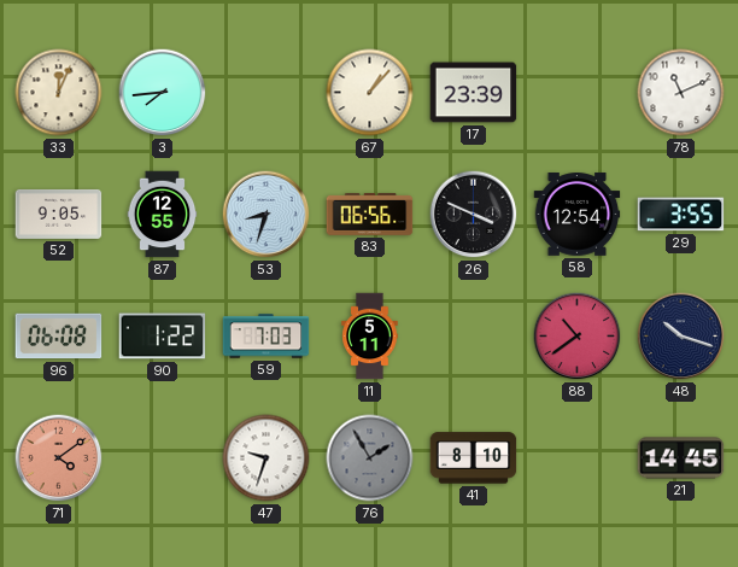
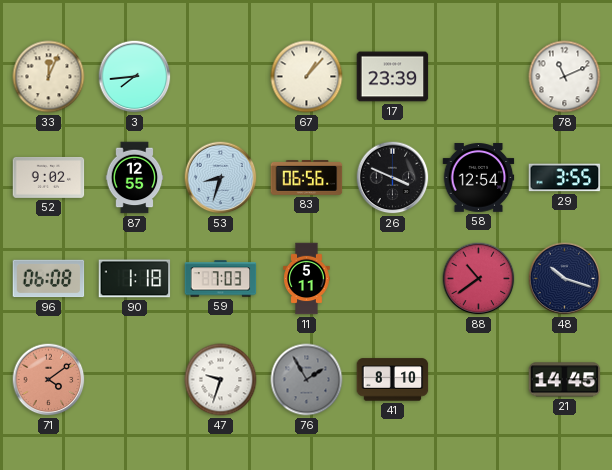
52: 9:05 -> 9:02
90: 1:22 -> 1:18
